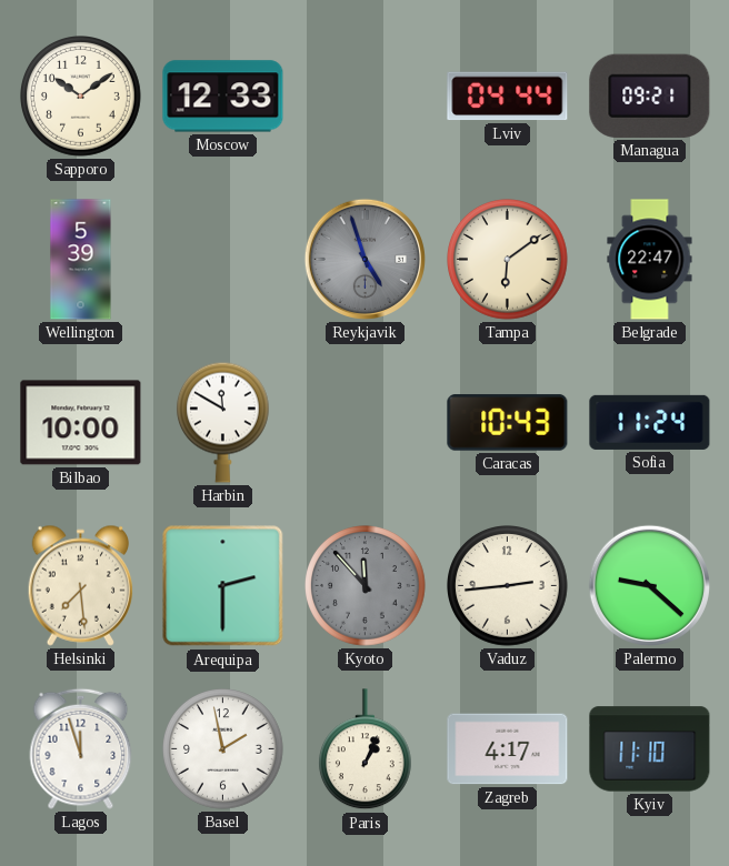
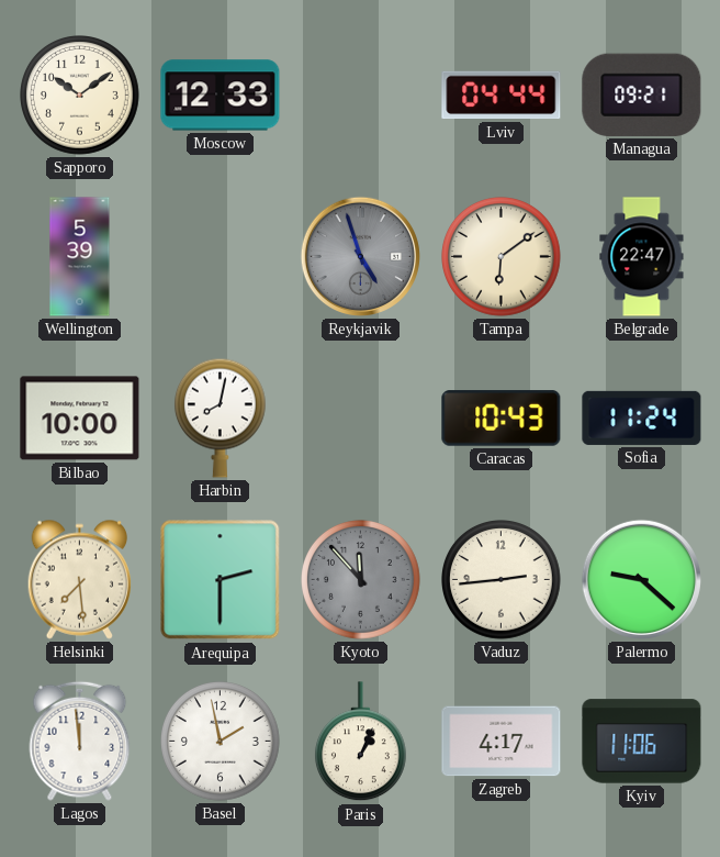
Harbin: 11:50 -> 8:02
Lagos: 11:57 -> 11:59
Kyiv: 11:10 -> 11:06
